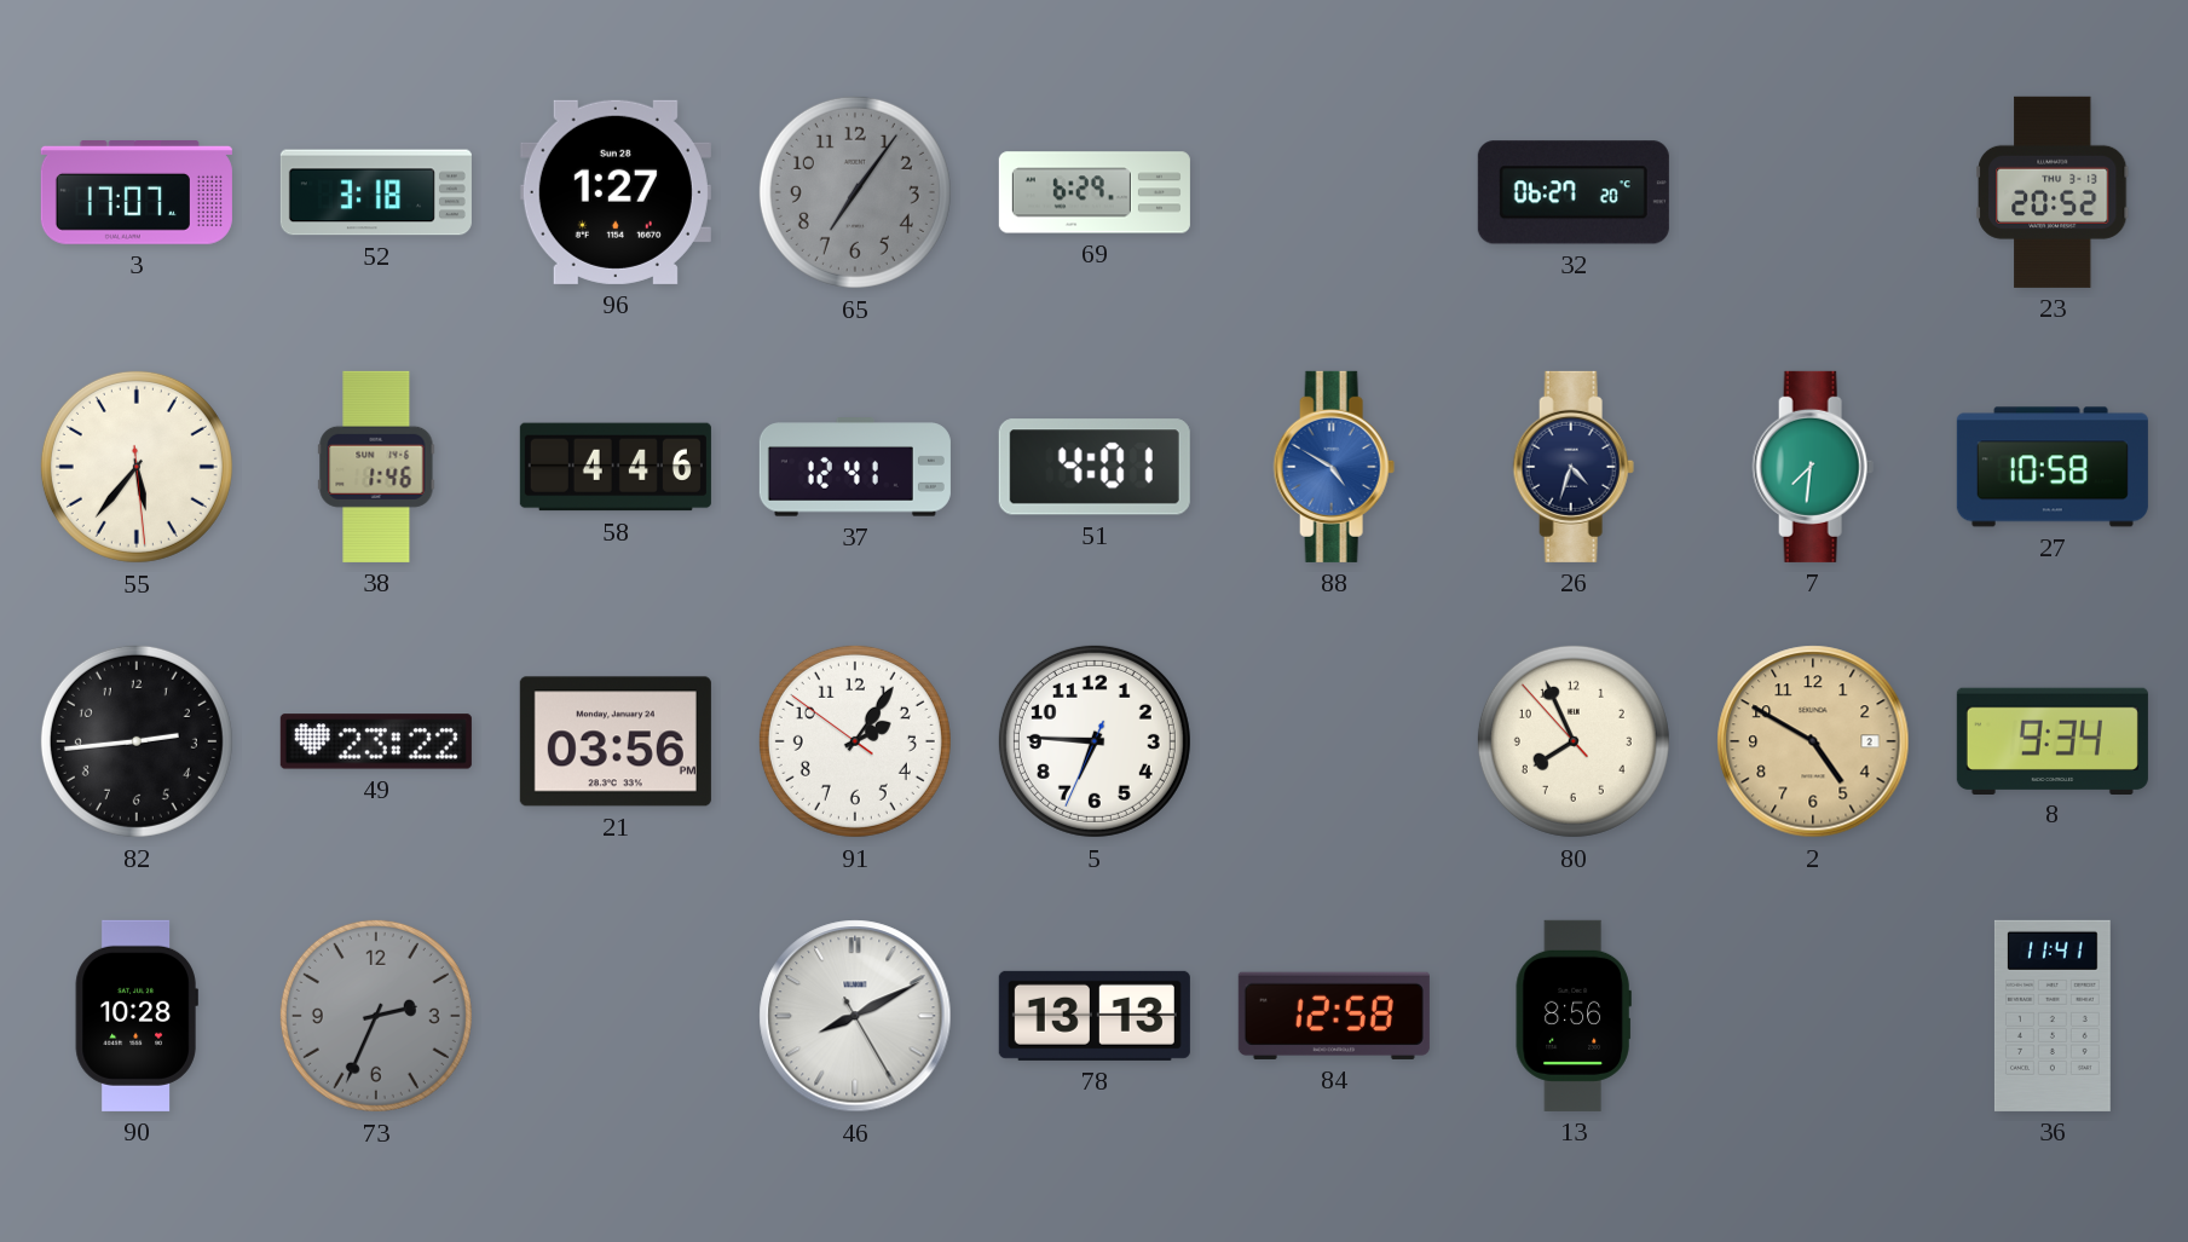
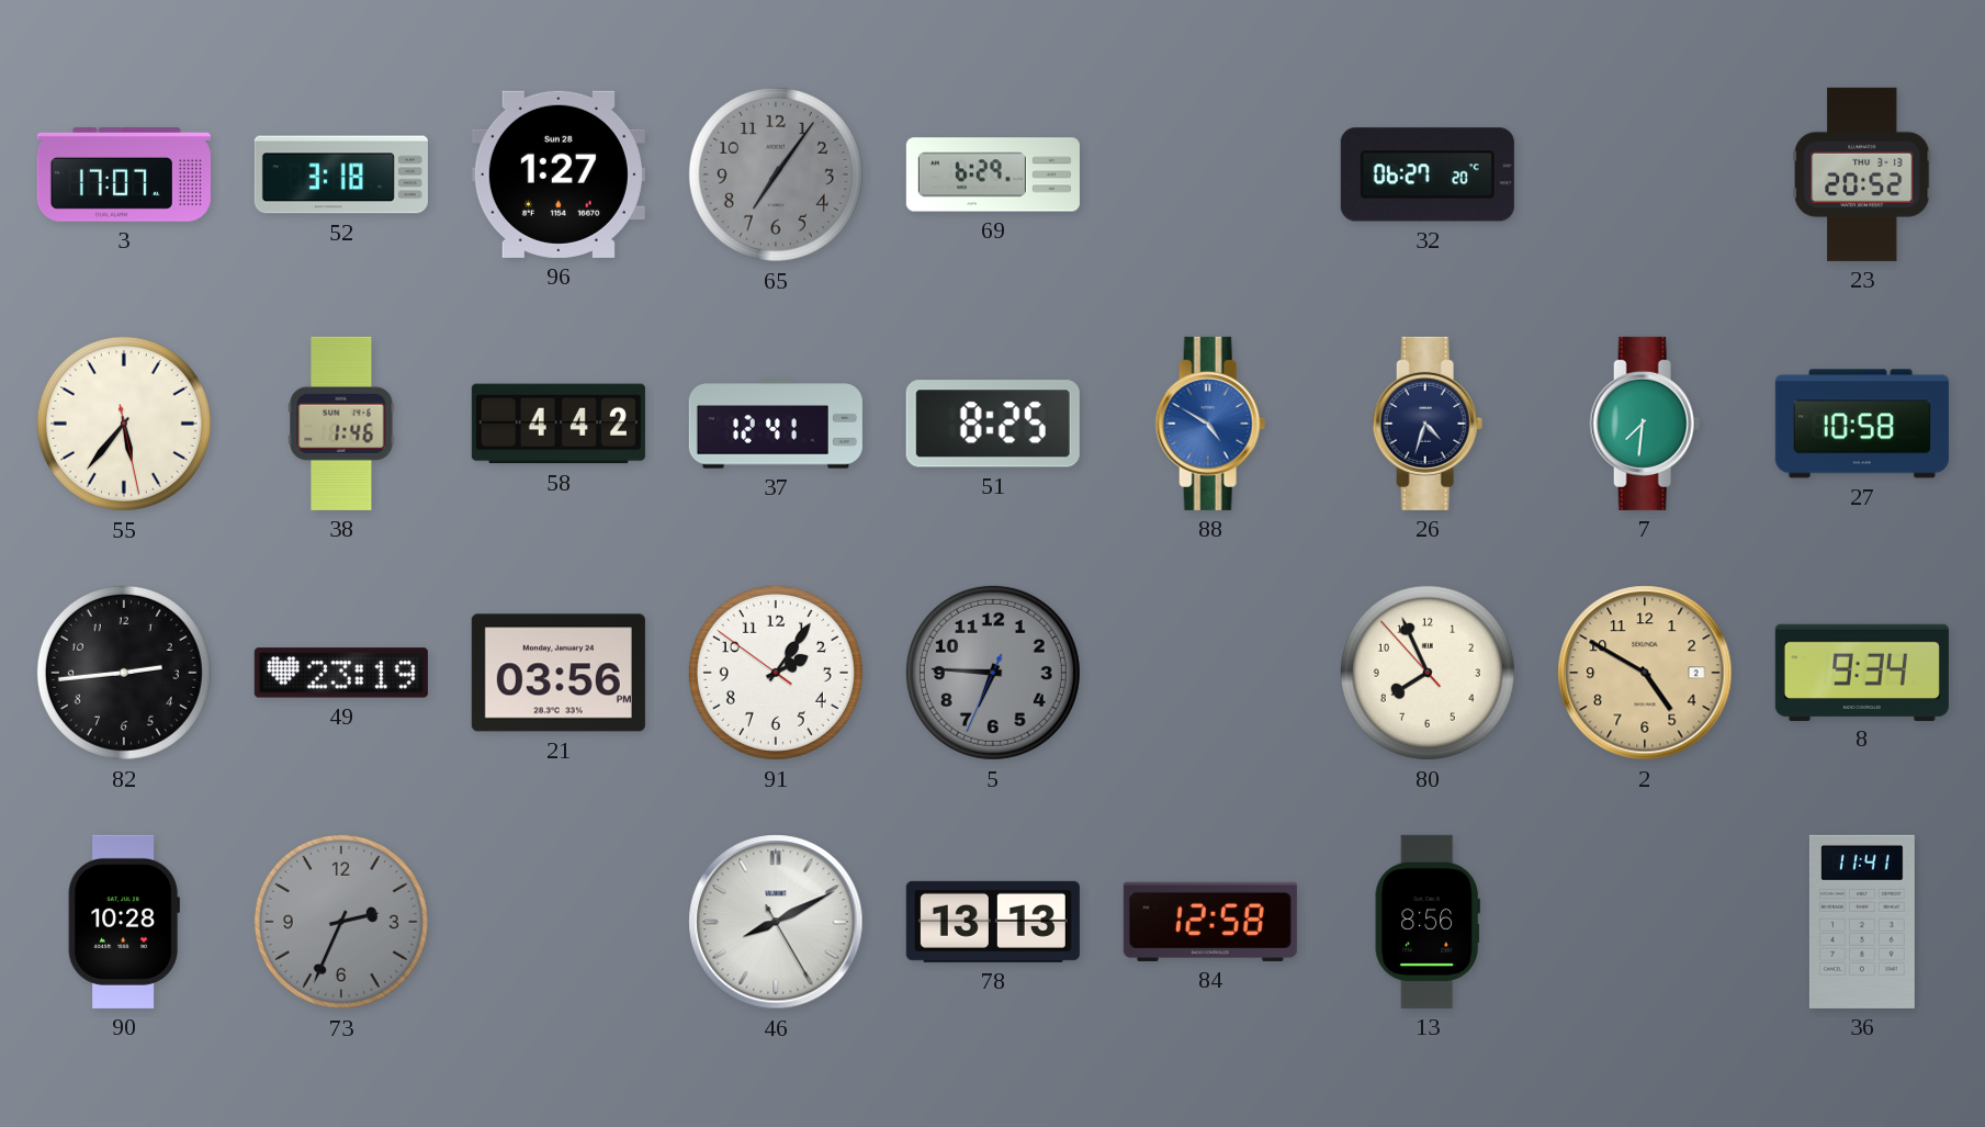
55: 5:36:29 -> 5:36:28
58: 4:46 -> 4:42
51: 4:01 -> 8:25
49: 23:22 -> 23:19
5 dial: white -> grey
